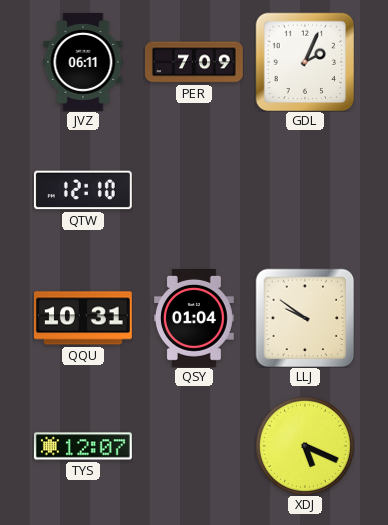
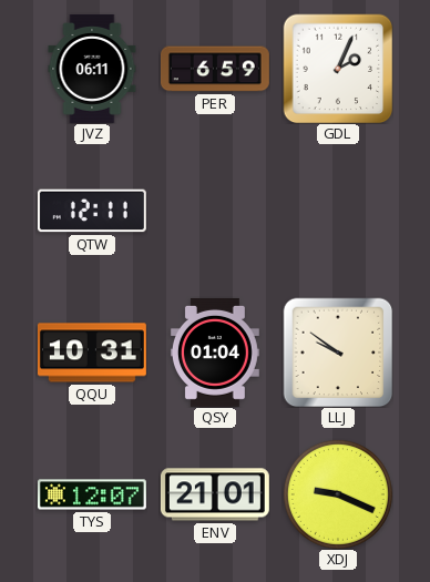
PER: 7:09 -> 6:59
QTW: 12:10 -> 12:11
ENV: none -> 21:01
XDJ: 5:19 -> 9:19
